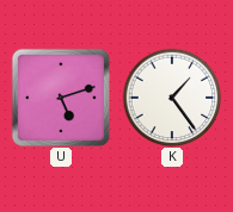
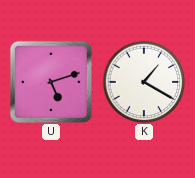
K: 1:24 -> 1:20
